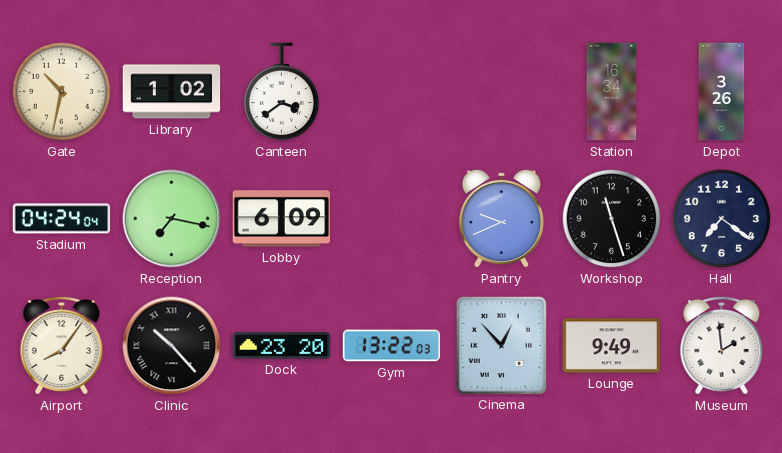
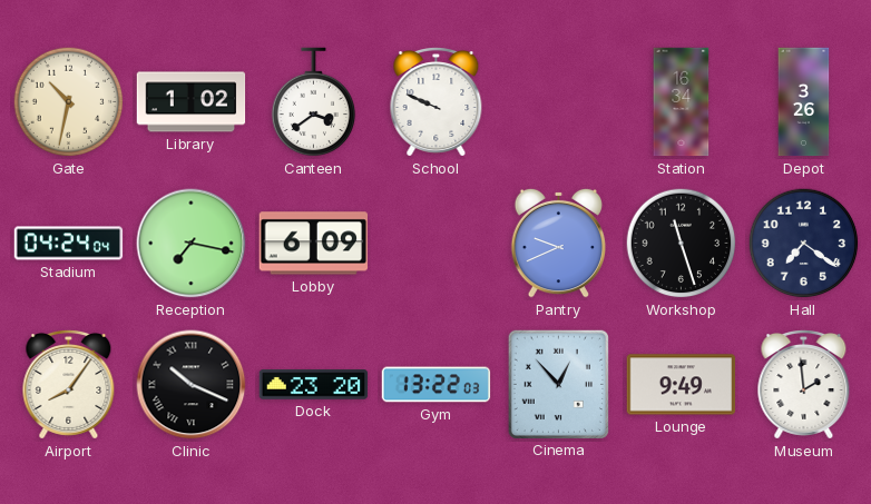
School: none -> 9:49
Clinic: 10:23 -> 10:19
